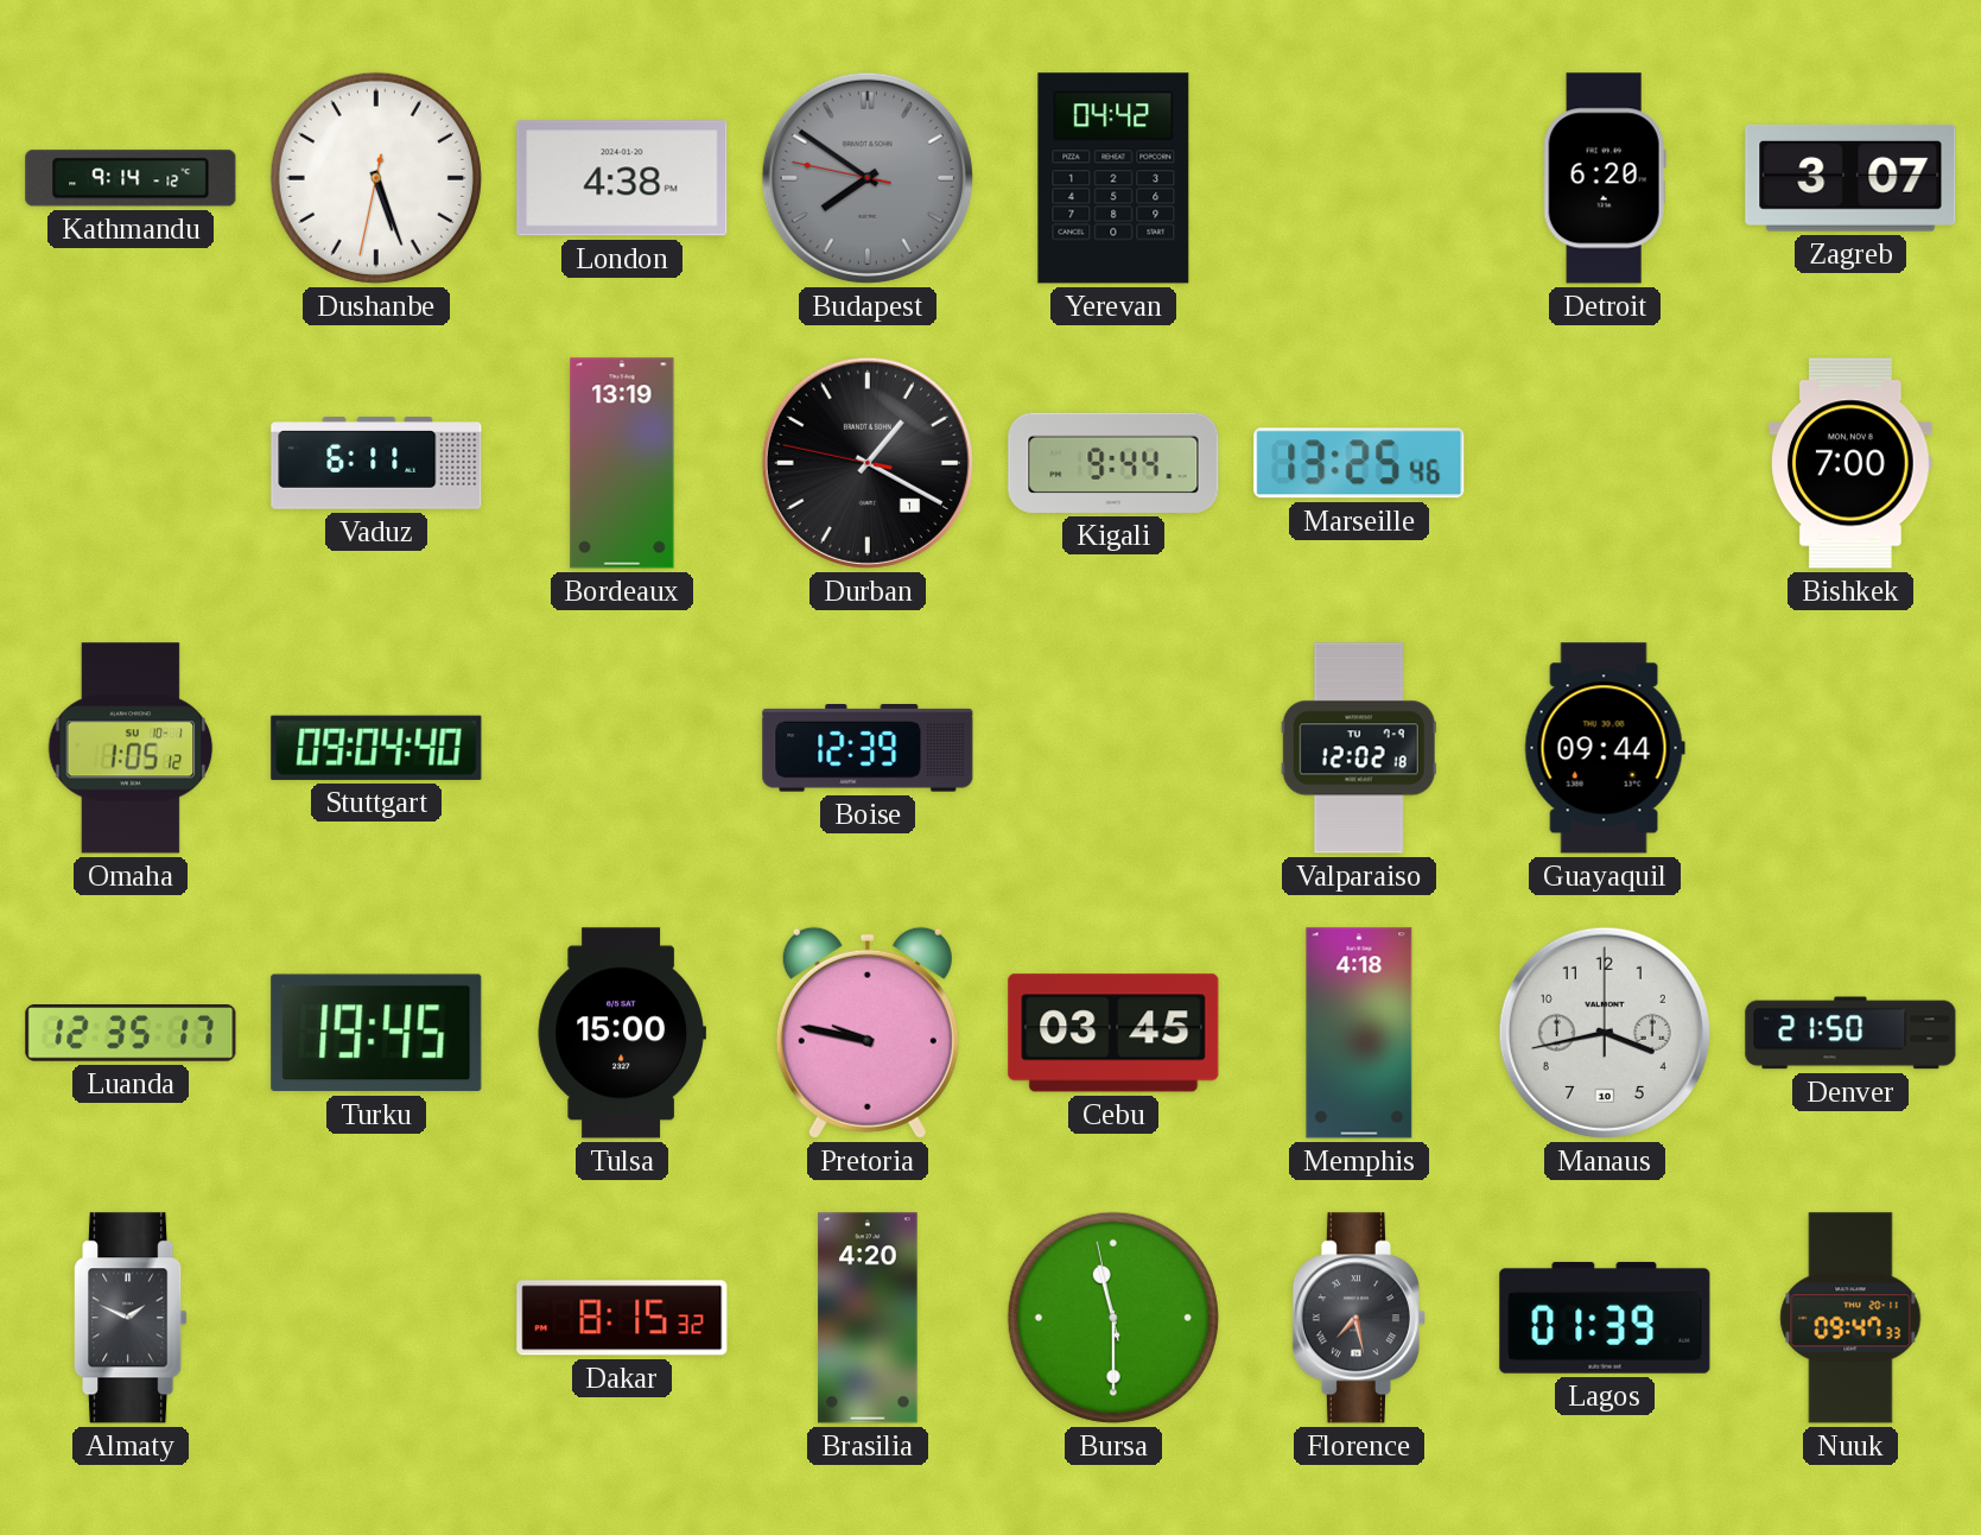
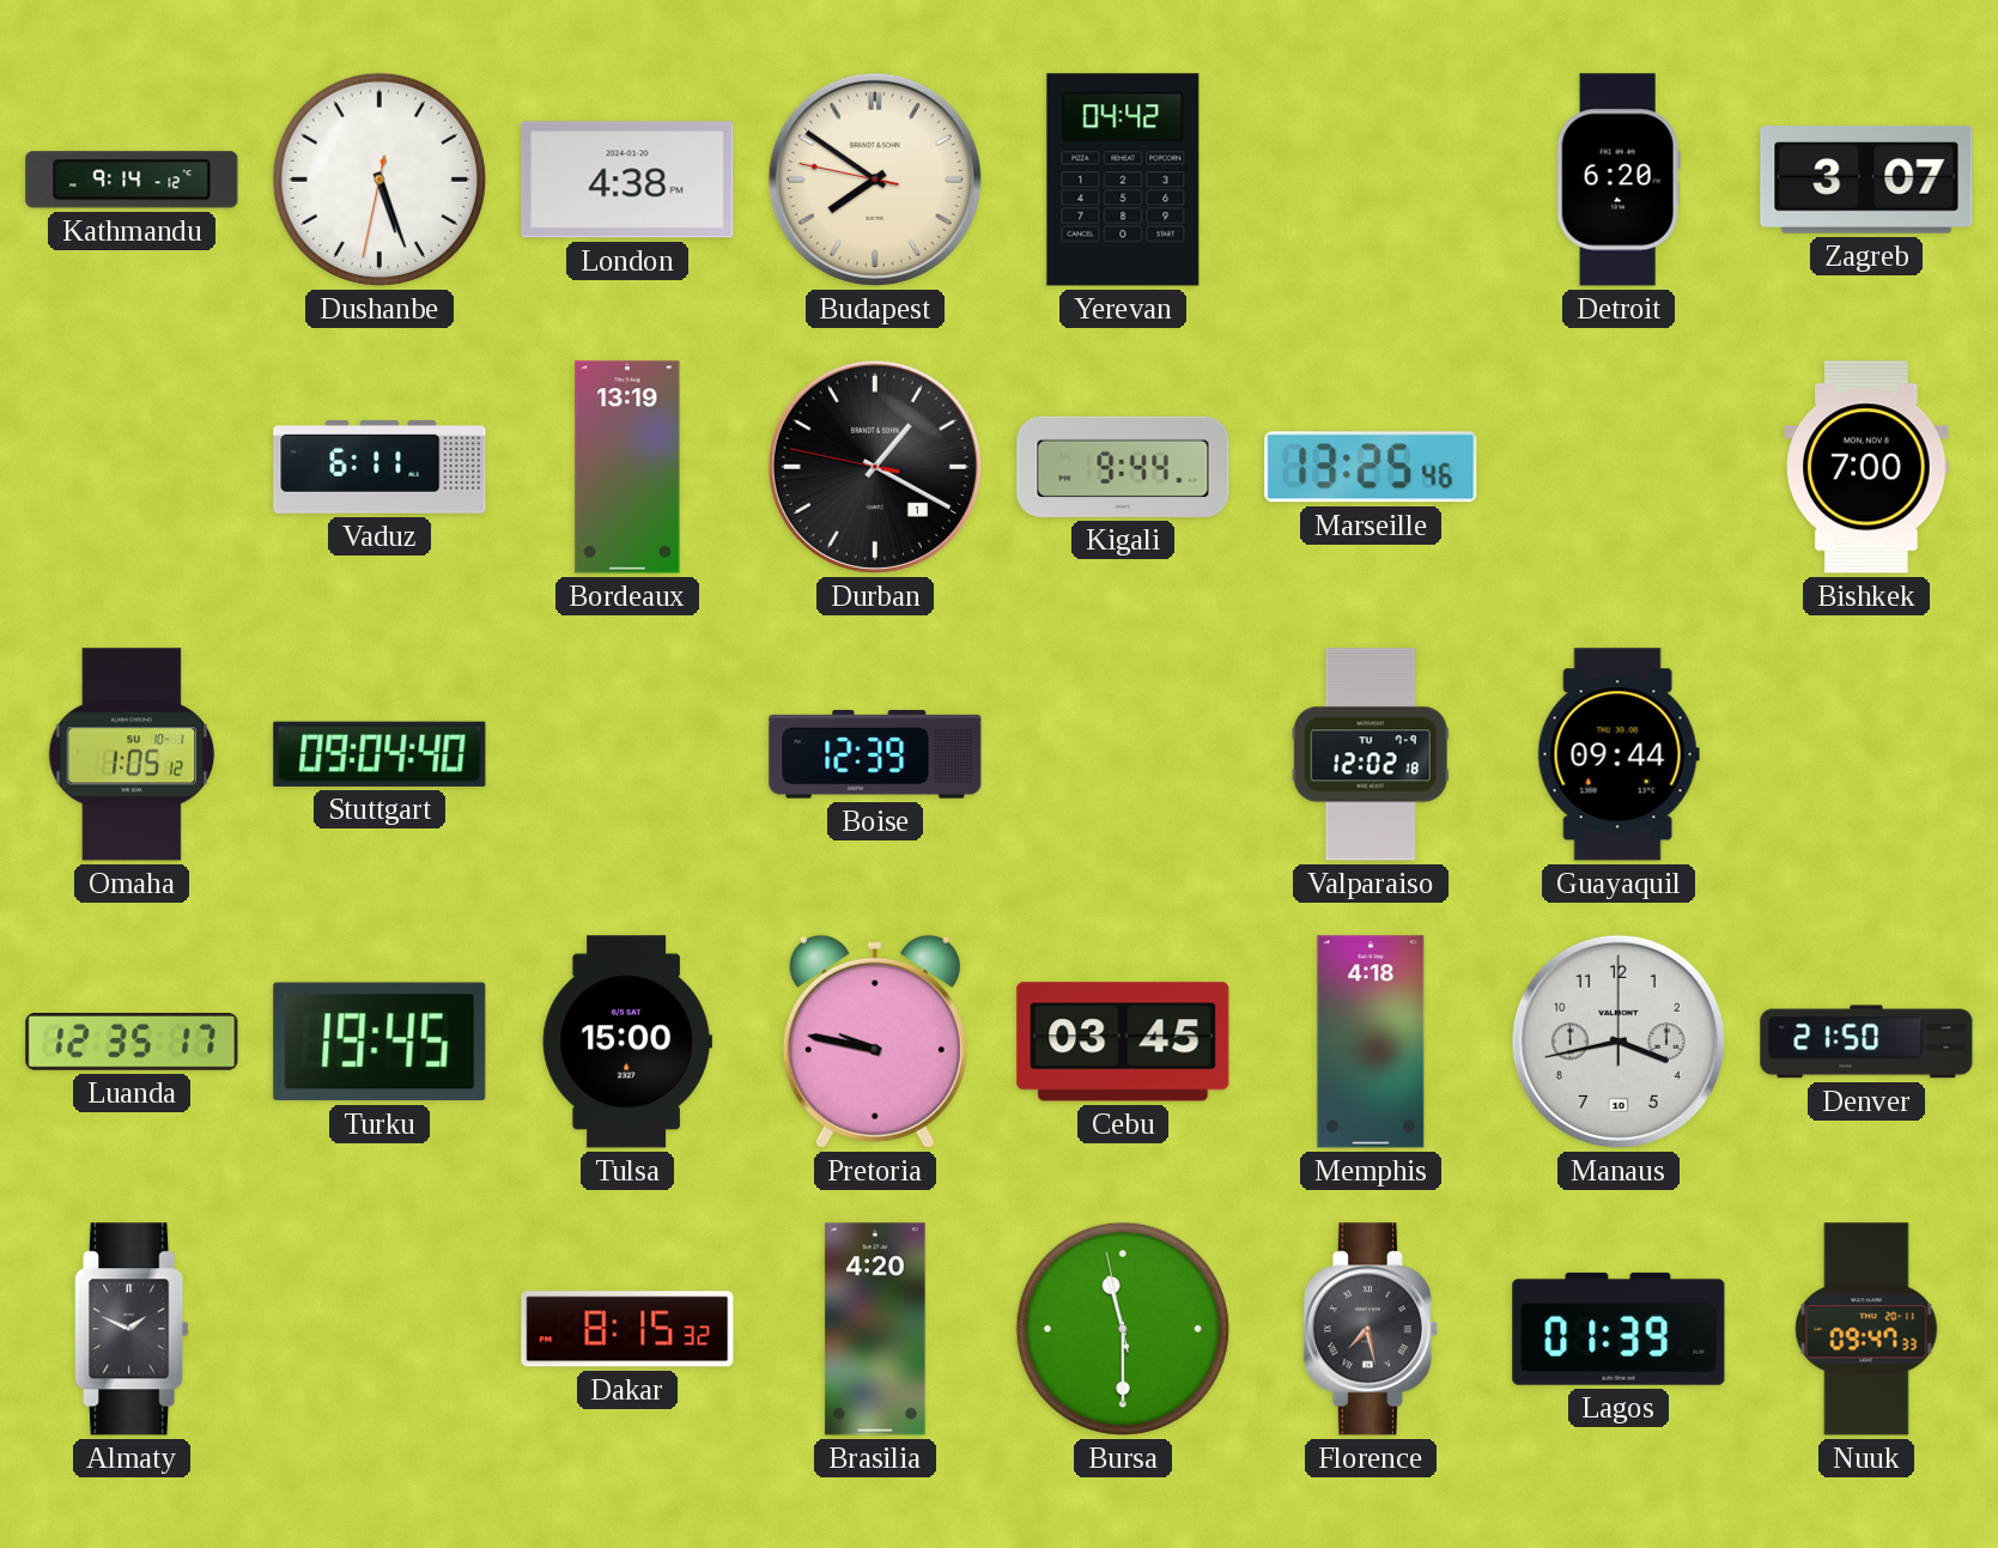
Budapest dial: grey -> cream
